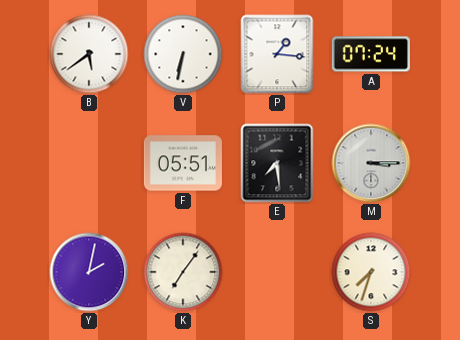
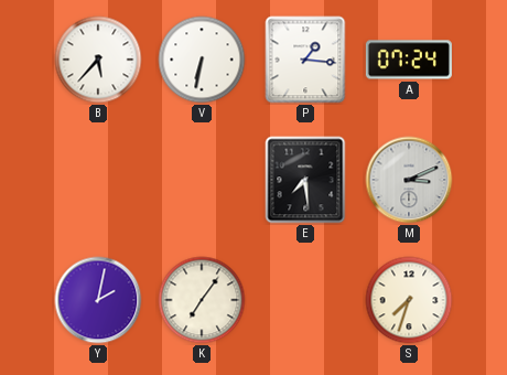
B: 5:39 -> 5:37
F: 05:51 -> none
M: 3:15 -> 3:11
